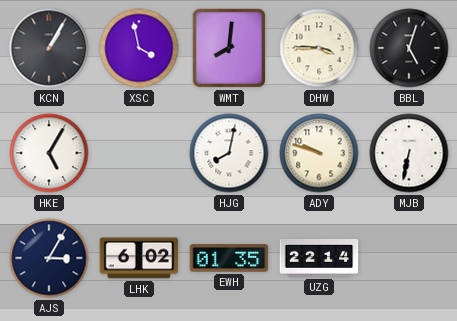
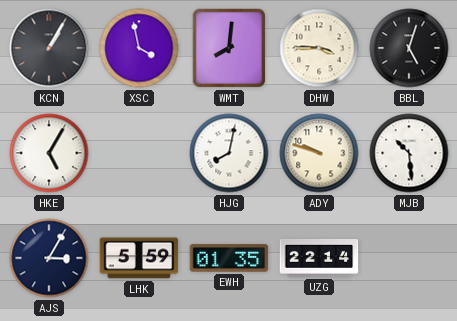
MJB: 6:32 -> 10:29
LHK: 6:02 -> 5:59
